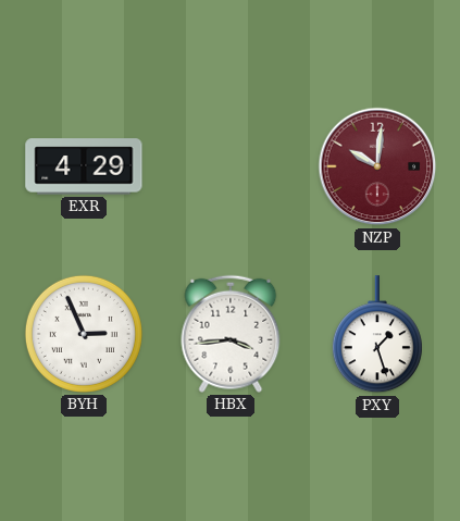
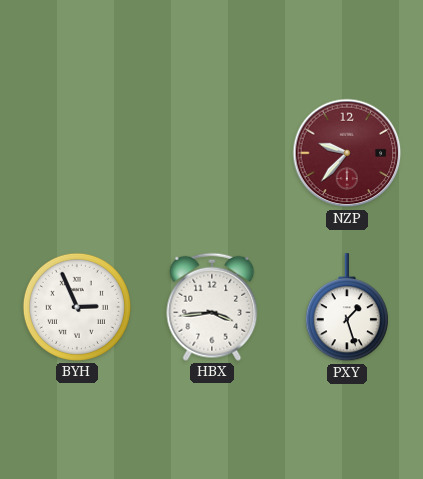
EXR: 4:29 -> none
NZP: 10:01 -> 9:37
